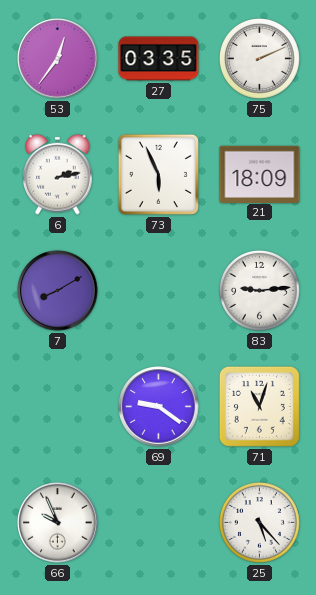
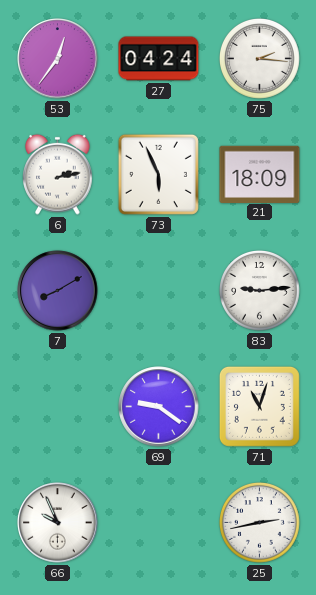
27: 03:35 -> 04:24
75: 2:11 -> 2:16
25: 5:23 -> 2:43
